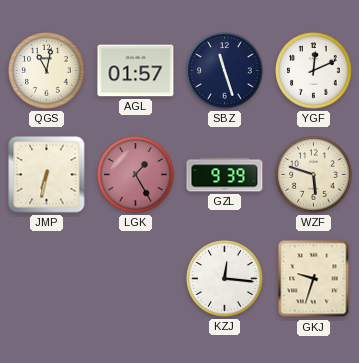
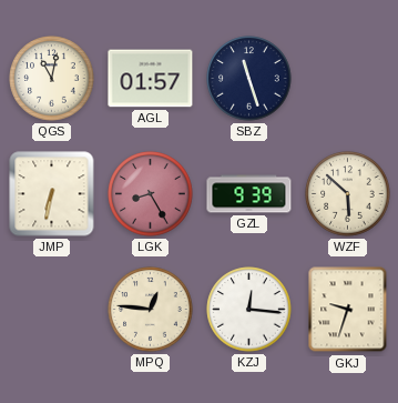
YGF: 12:11 -> none
LGK: 1:25 -> 8:25
WZF: 5:48 -> 5:52
MPQ: none -> 12:46
